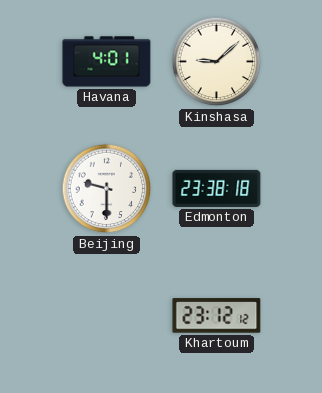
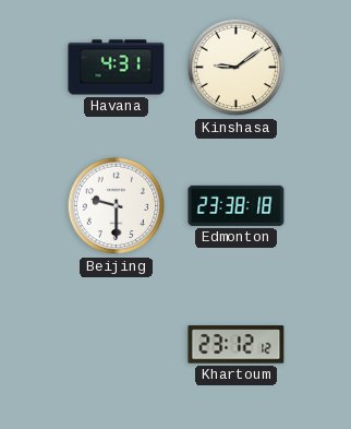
Havana: 4:01 -> 4:31
Kinshasa: 9:08 -> 9:09
